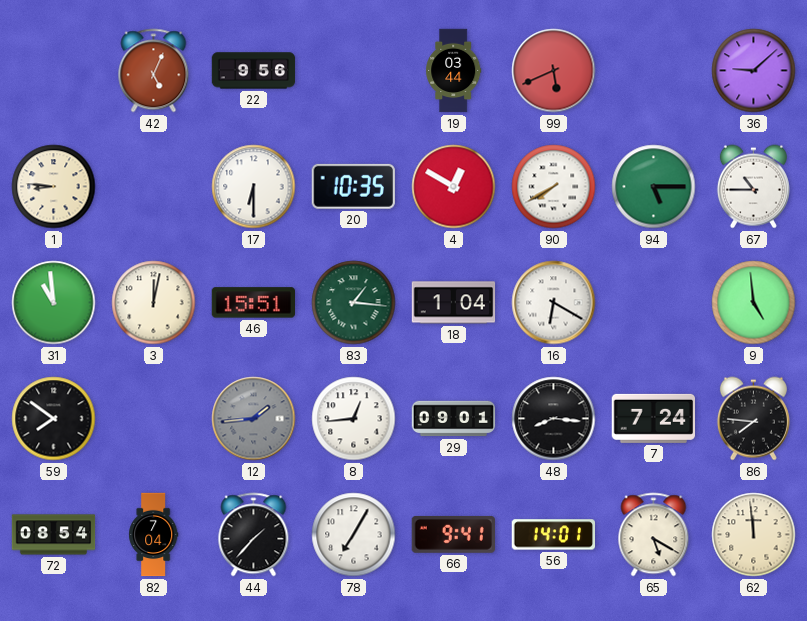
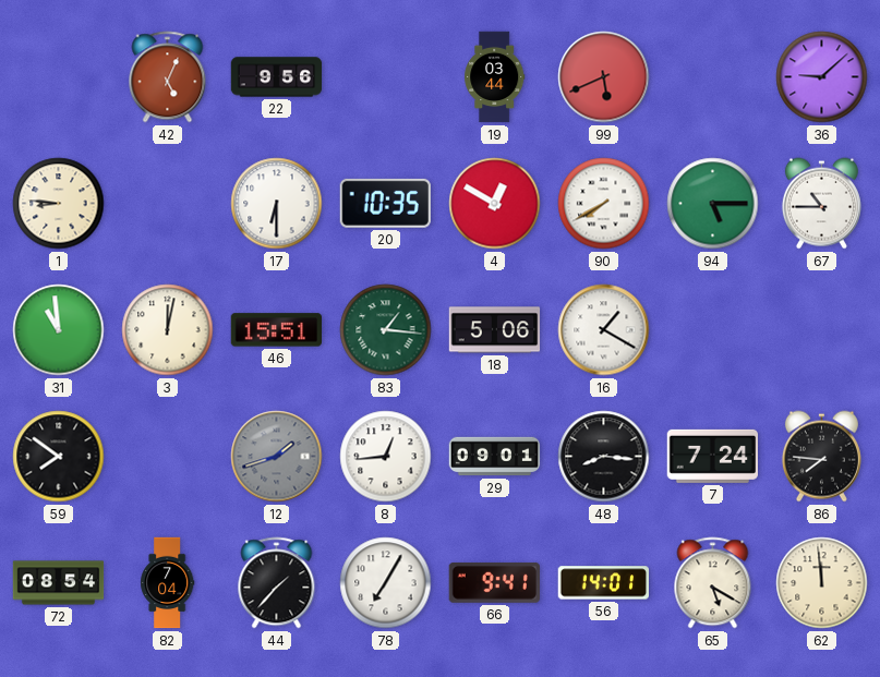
18: 1:04 -> 5:06
16: 6:20 -> 1:20
9: 4:59 -> none
12: 1:44 -> 1:42
